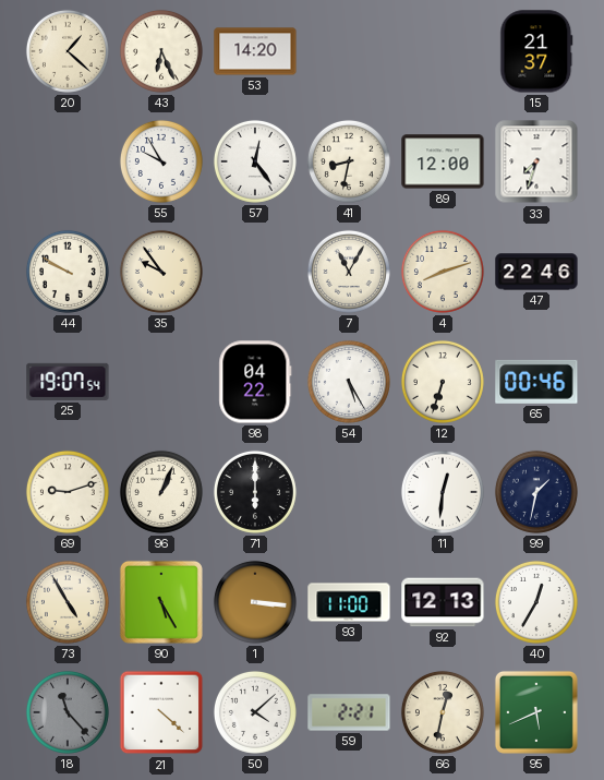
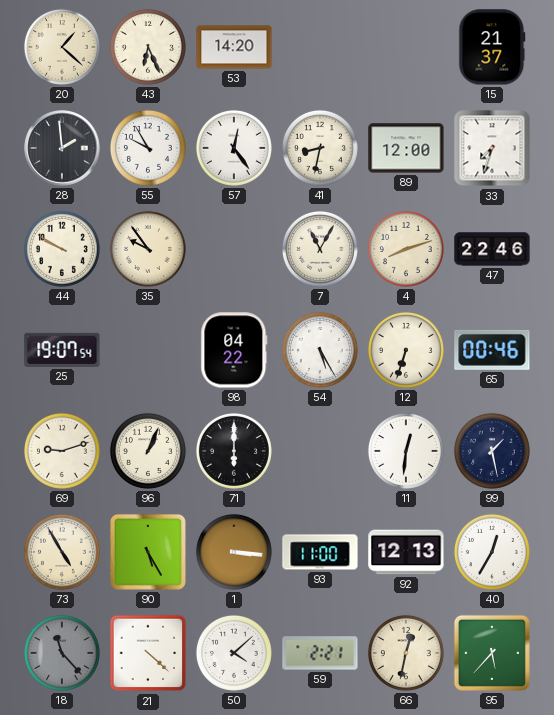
28: none -> 1:59
99: 1:32 -> 1:28
95: 5:41 -> 5:37
